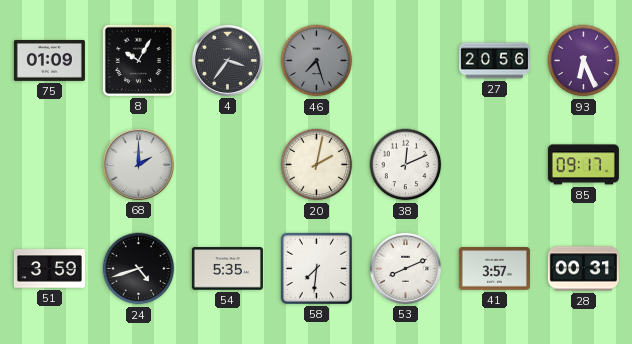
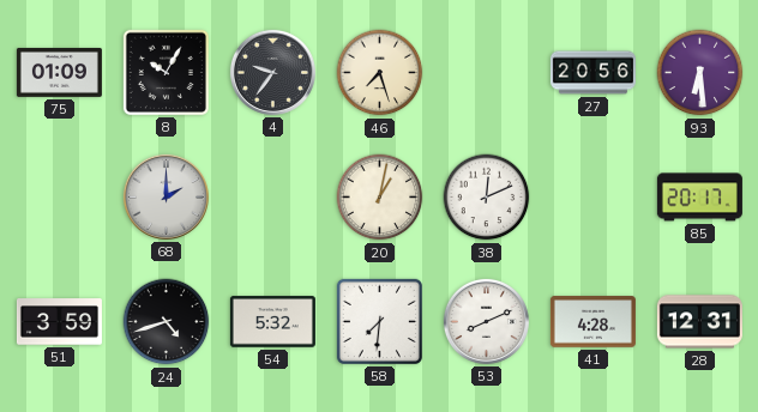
4: 3:36 -> 9:36
46 dial: grey -> cream
93: 6:26 -> 6:29
20: 2:02 -> 1:02
85: 09:17 -> 20:17
54: 5:35 -> 5:32
41: 3:57 -> 4:28
28: 00:31 -> 12:31
